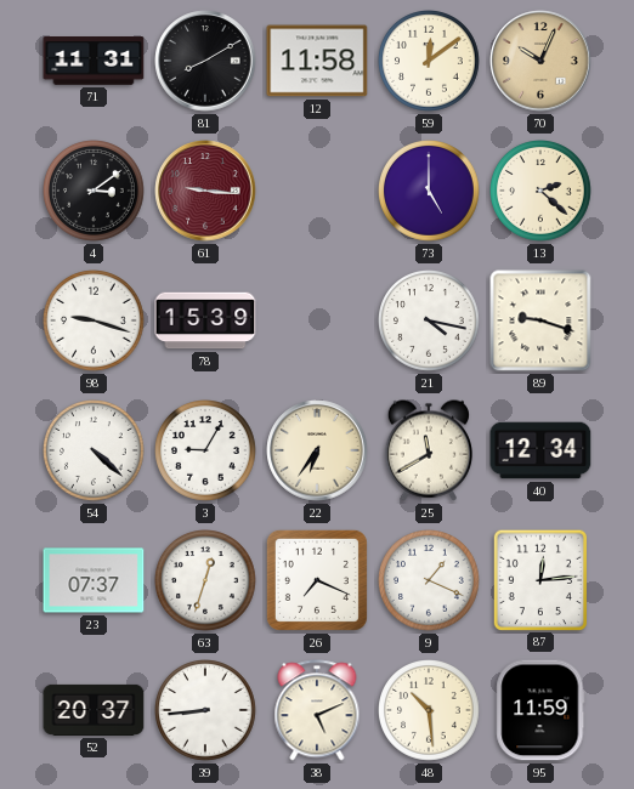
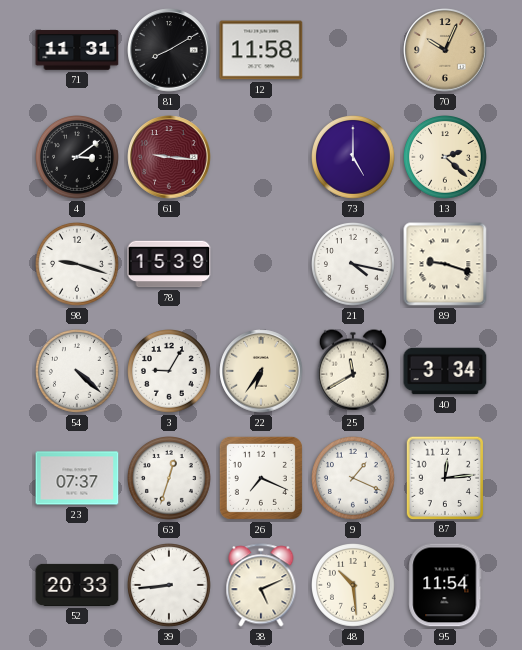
59: 12:09 -> none
40: 12:34 -> 3:34
52: 20:37 -> 20:33
95: 11:59 -> 11:54
